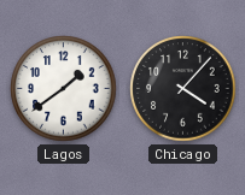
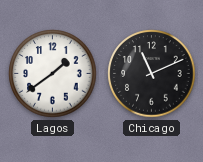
Chicago: 4:07 -> 11:11
